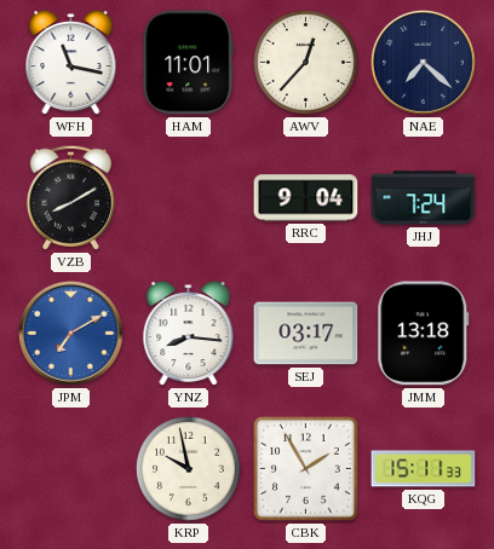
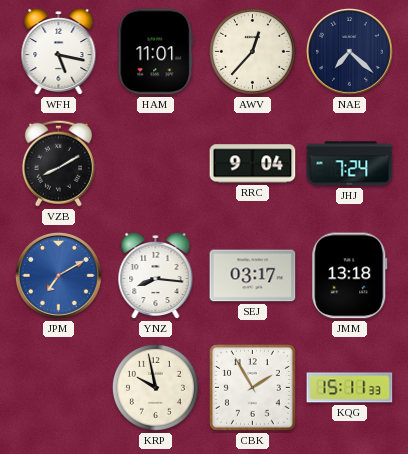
WFH: 11:17 -> 5:17
